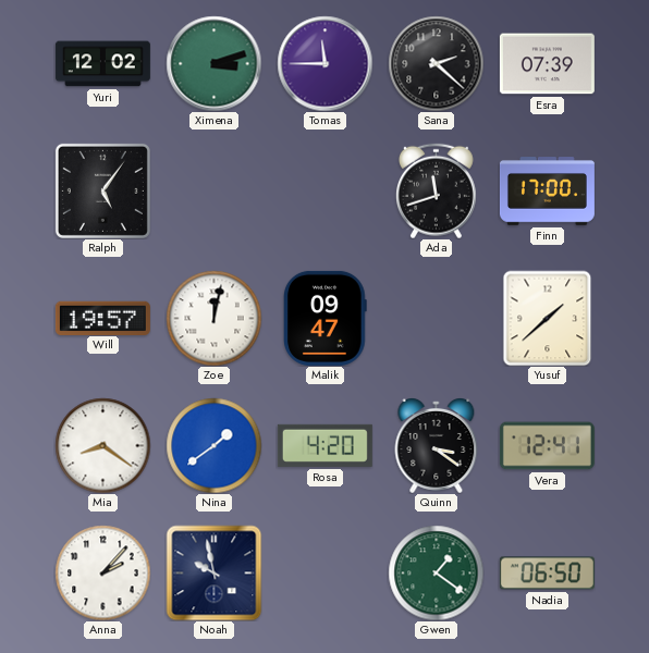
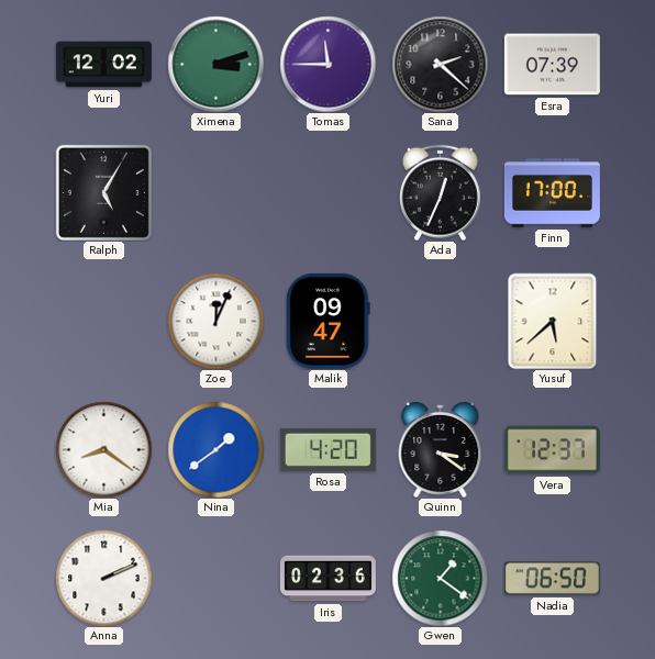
Ralph: 5:06 -> 5:05
Ada: 11:42 -> 12:34
Will: 19:57 -> none
Zoe: 12:02 -> 12:04
Yusuf: 1:38 -> 5:38
Vera: 12:41 -> 12:37
Anna: 2:07 -> 2:11
Noah: 9:58 -> none
Iris: none -> 02:36
